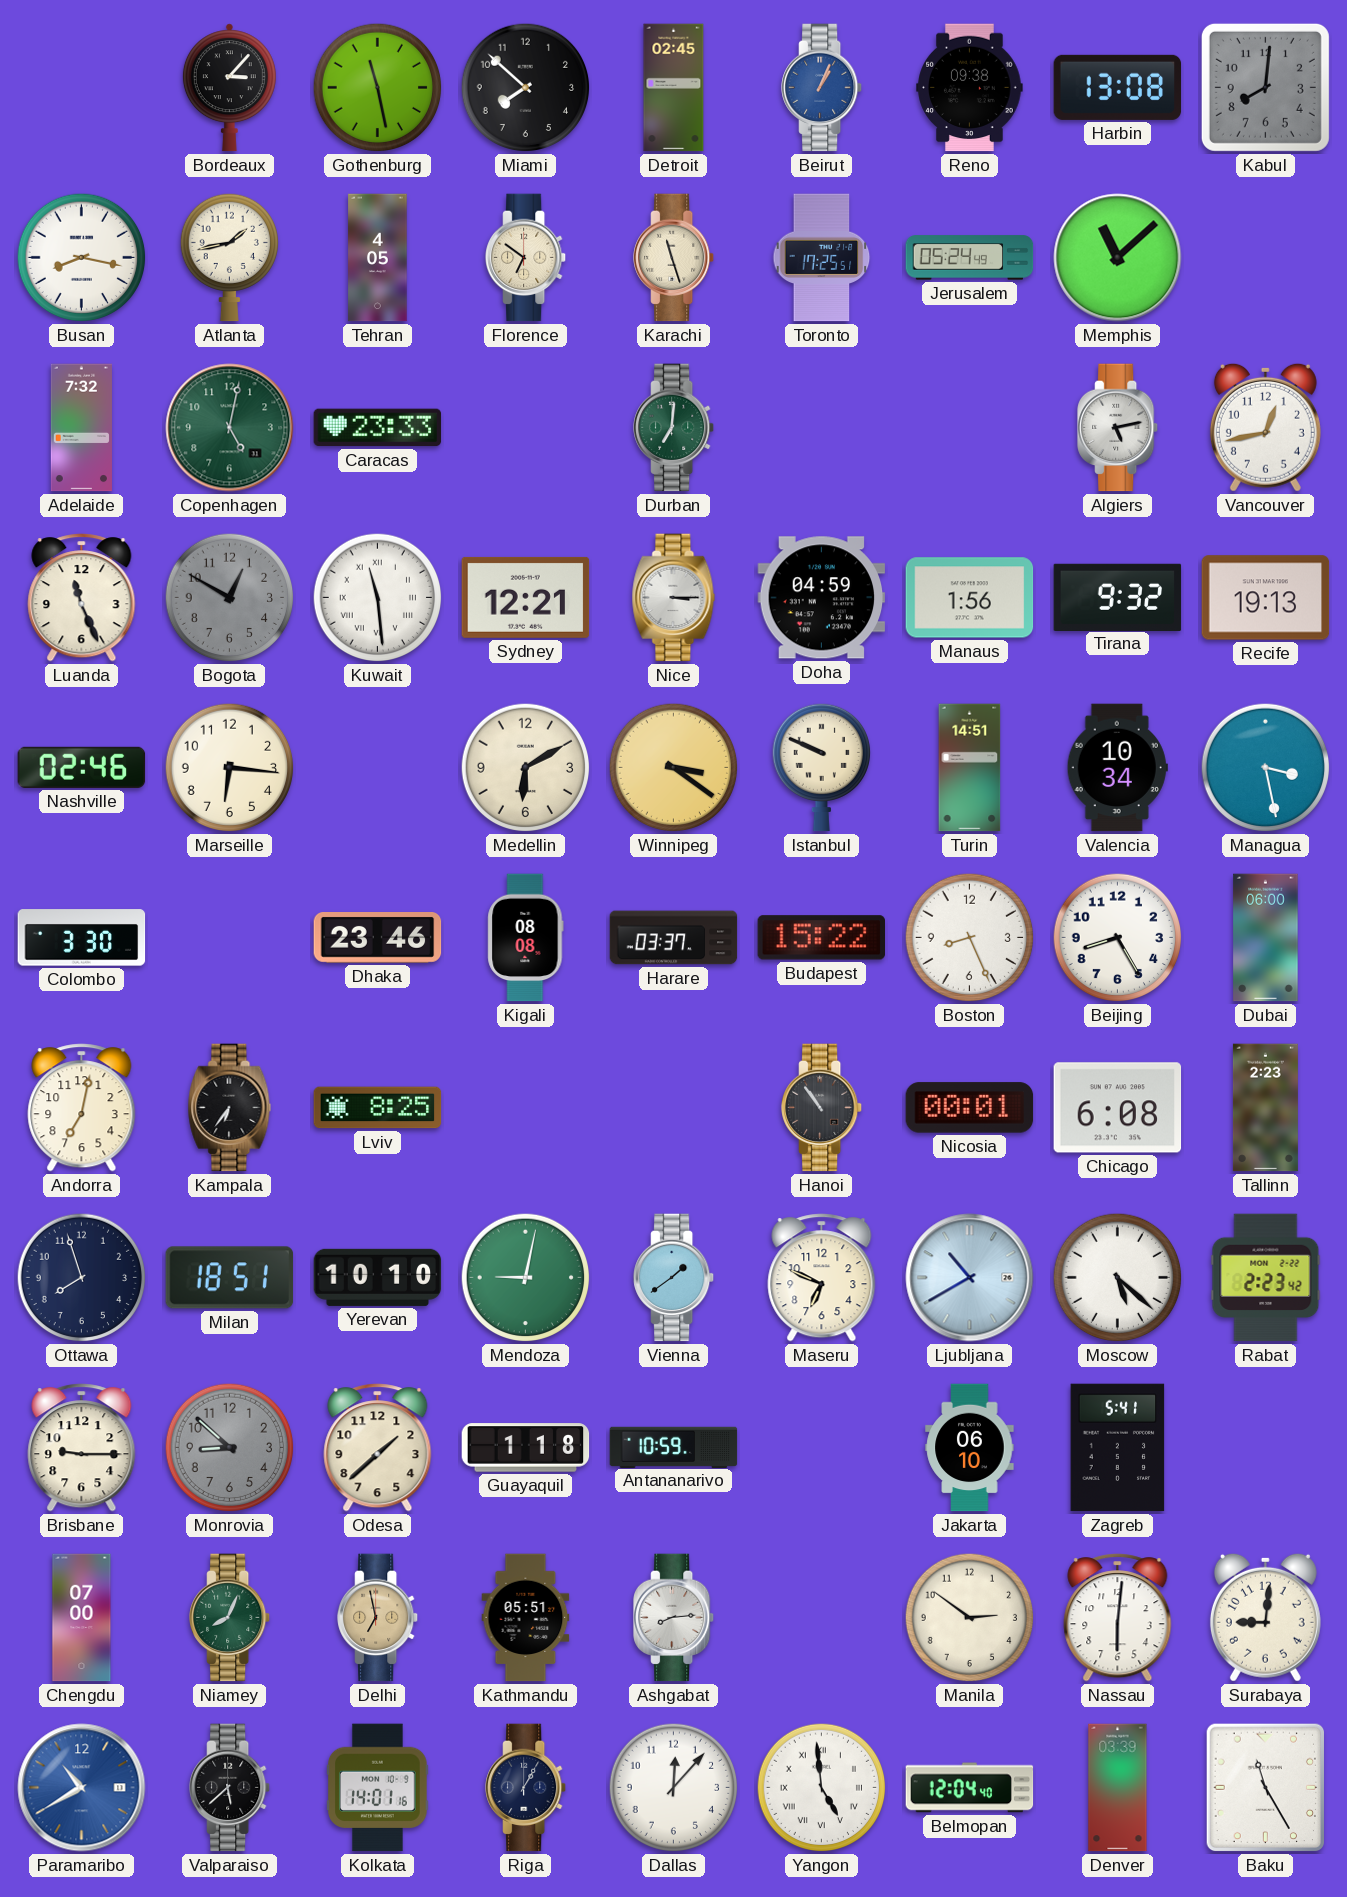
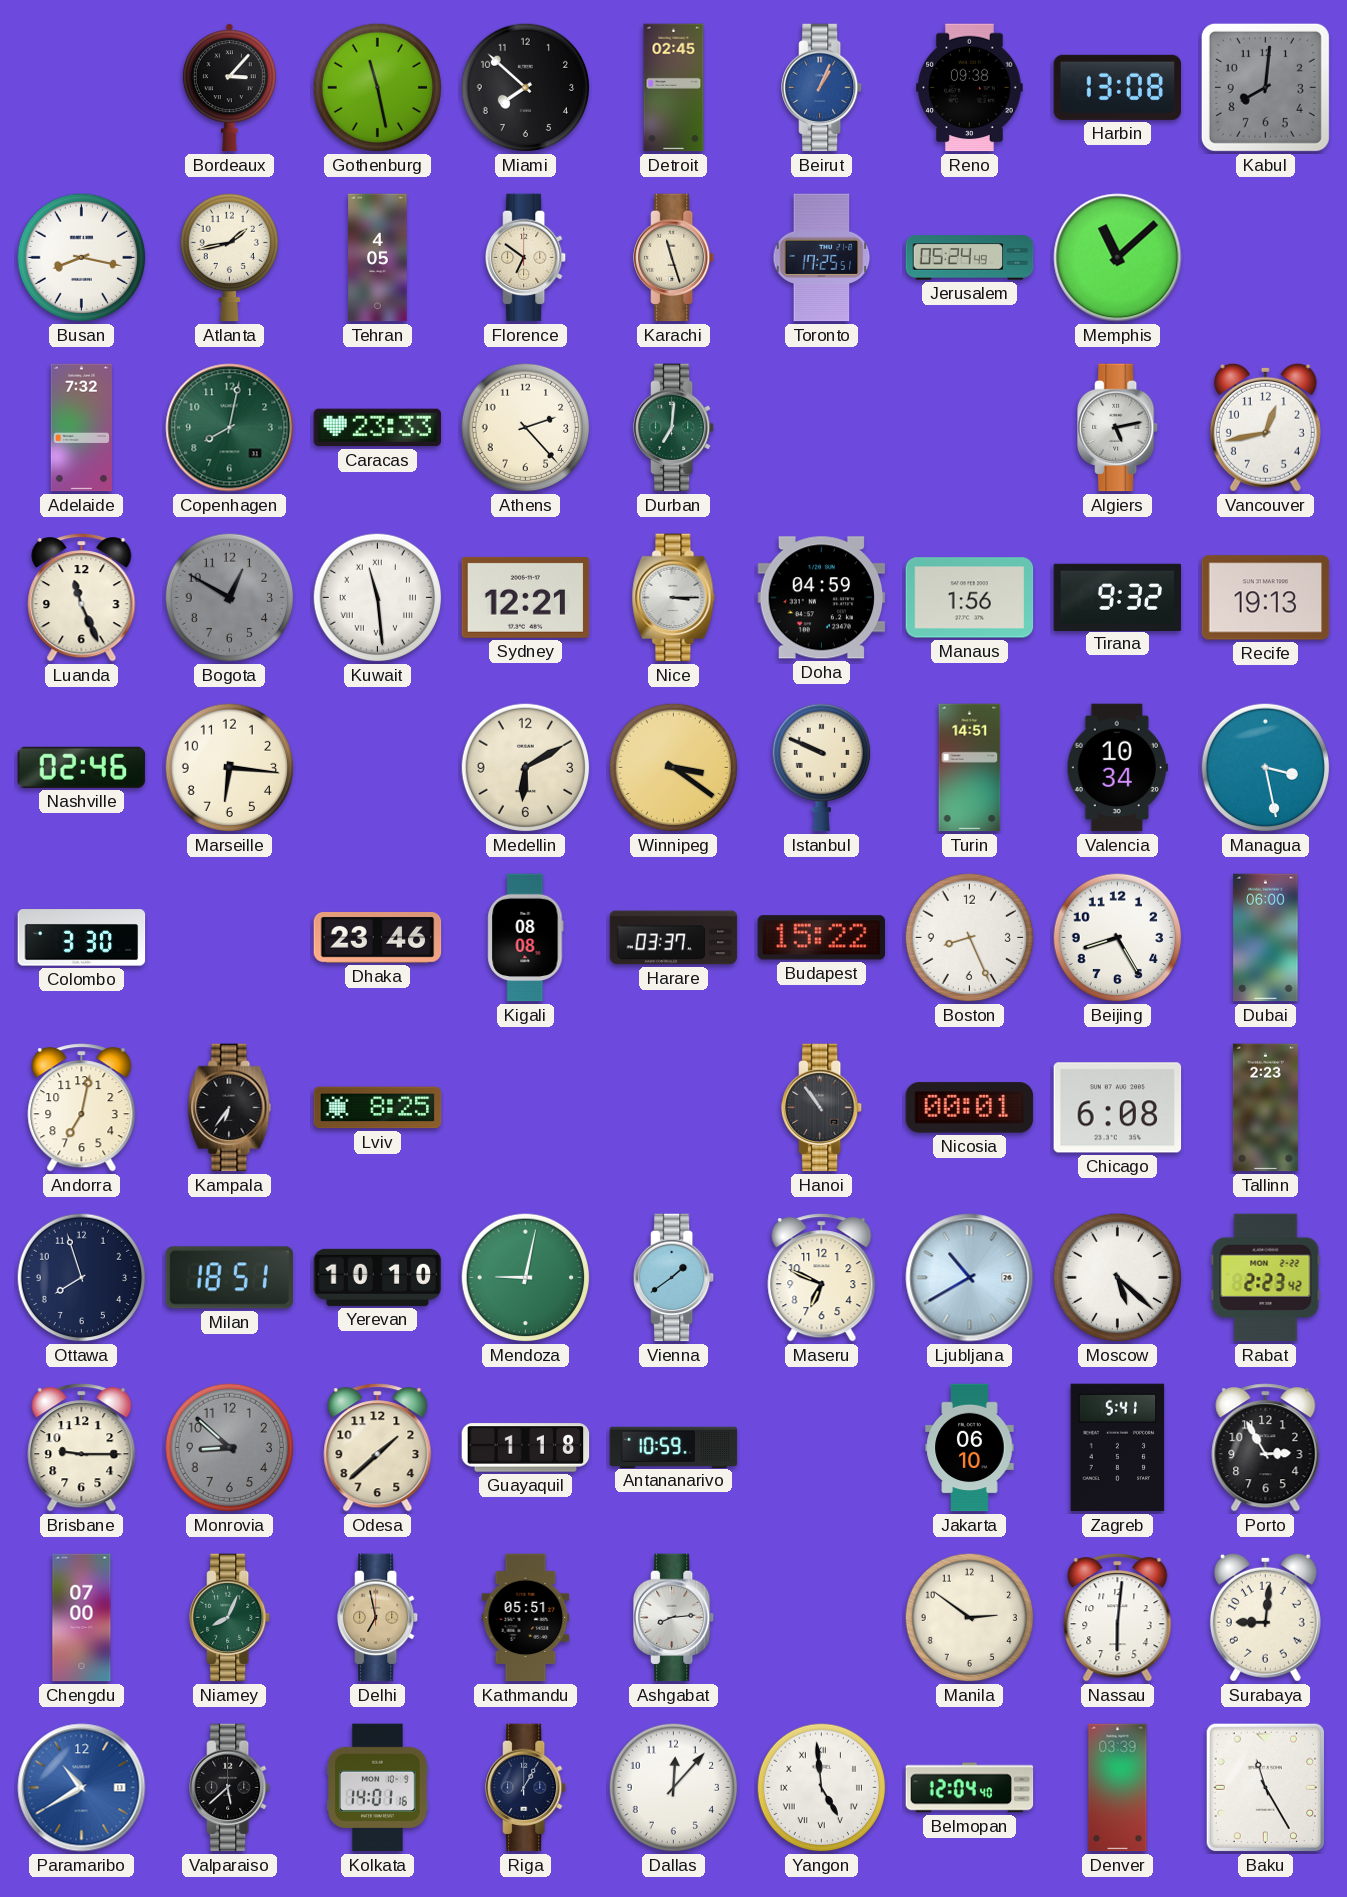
Copenhagen: 5:02 -> 8:02
Athens: none -> 2:23
Porto: none -> 2:55
